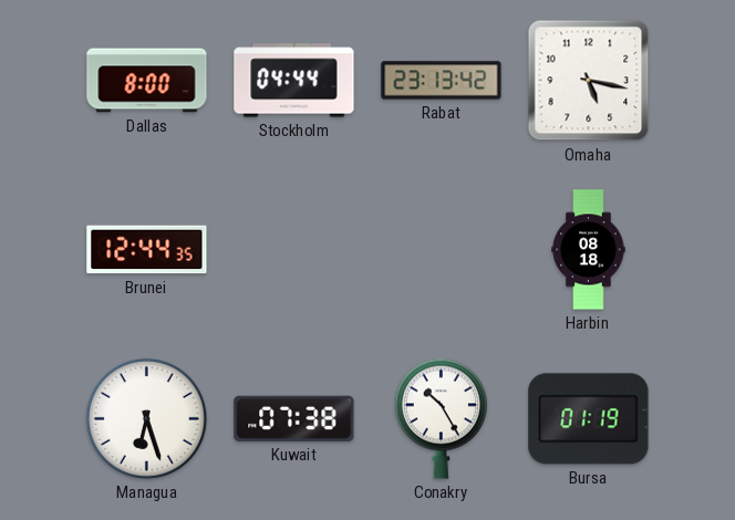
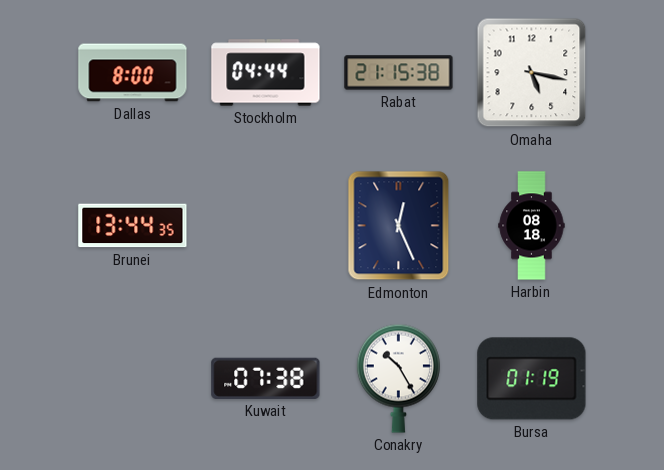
Rabat: 23:13 -> 21:15
Brunei: 12:44 -> 13:44
Edmonton: none -> 12:26
Managua: 6:27 -> none
